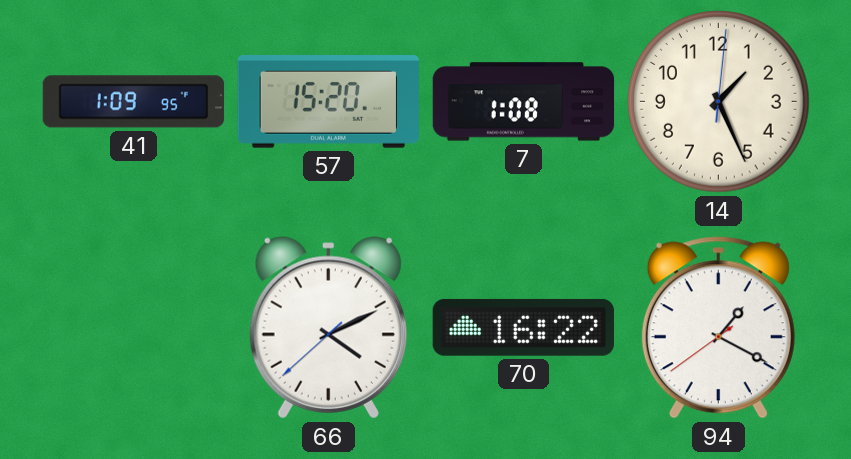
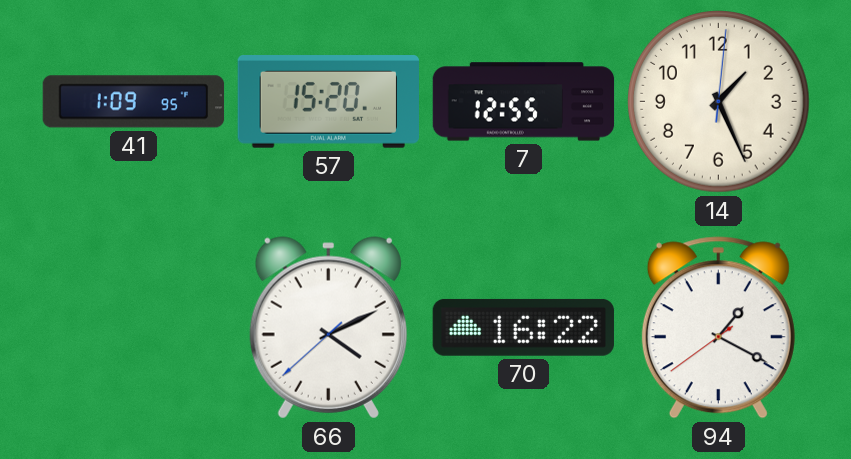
7: 1:08 -> 12:55
